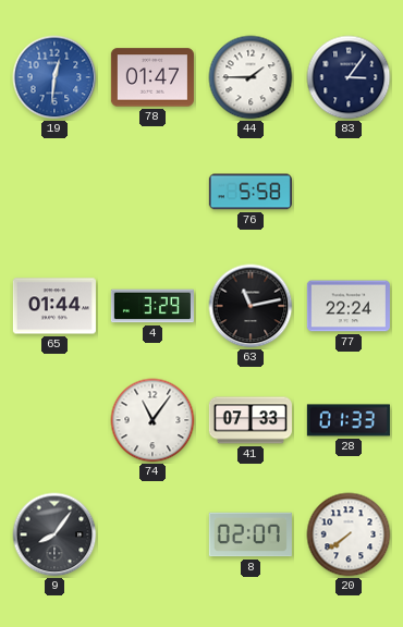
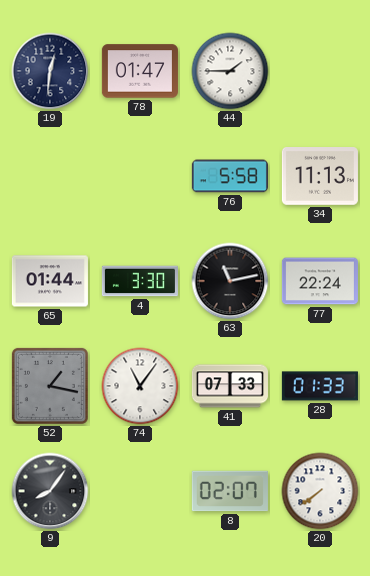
19 dial: blue -> navy
83: 3:06 -> none
34: none -> 11:13
4: 3:29 -> 3:30
52: none -> 1:17
